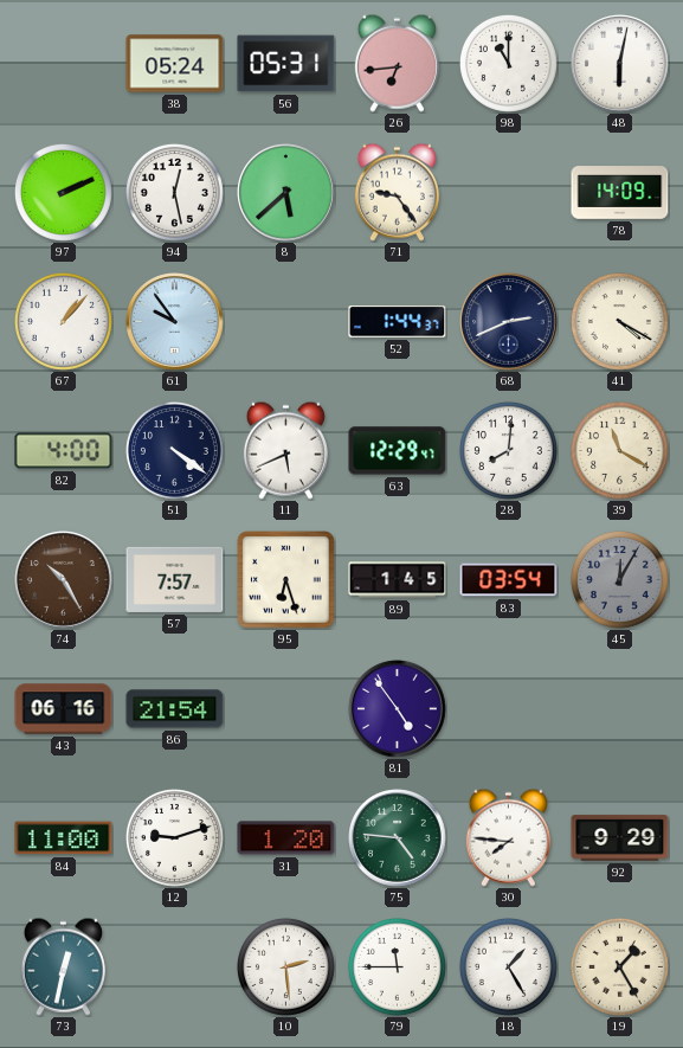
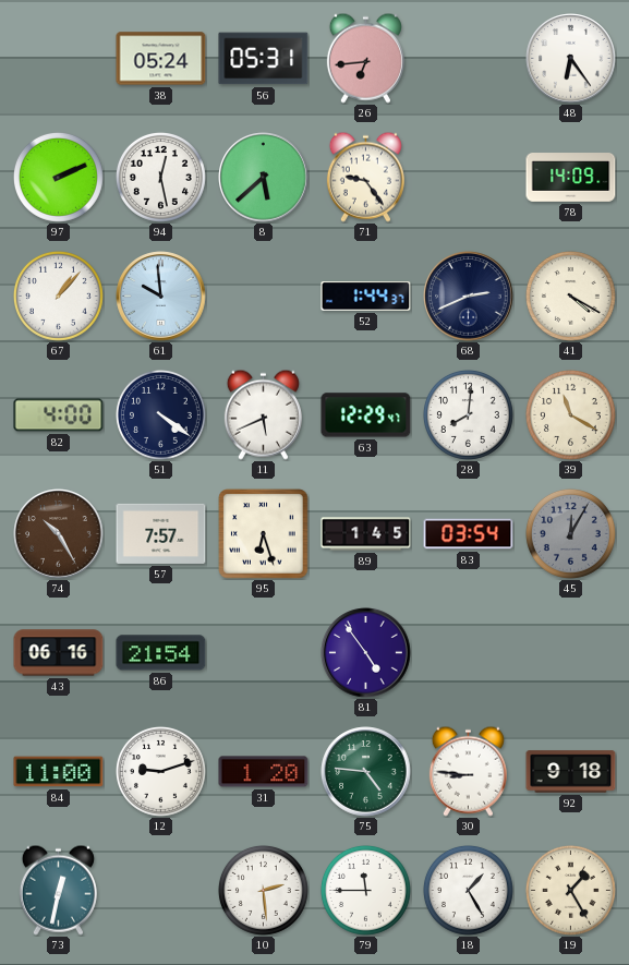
98: 11:00 -> none
48: 6:02 -> 6:24
61: 9:54 -> 9:59
30: 7:46 -> 8:46
92: 9:29 -> 9:18
